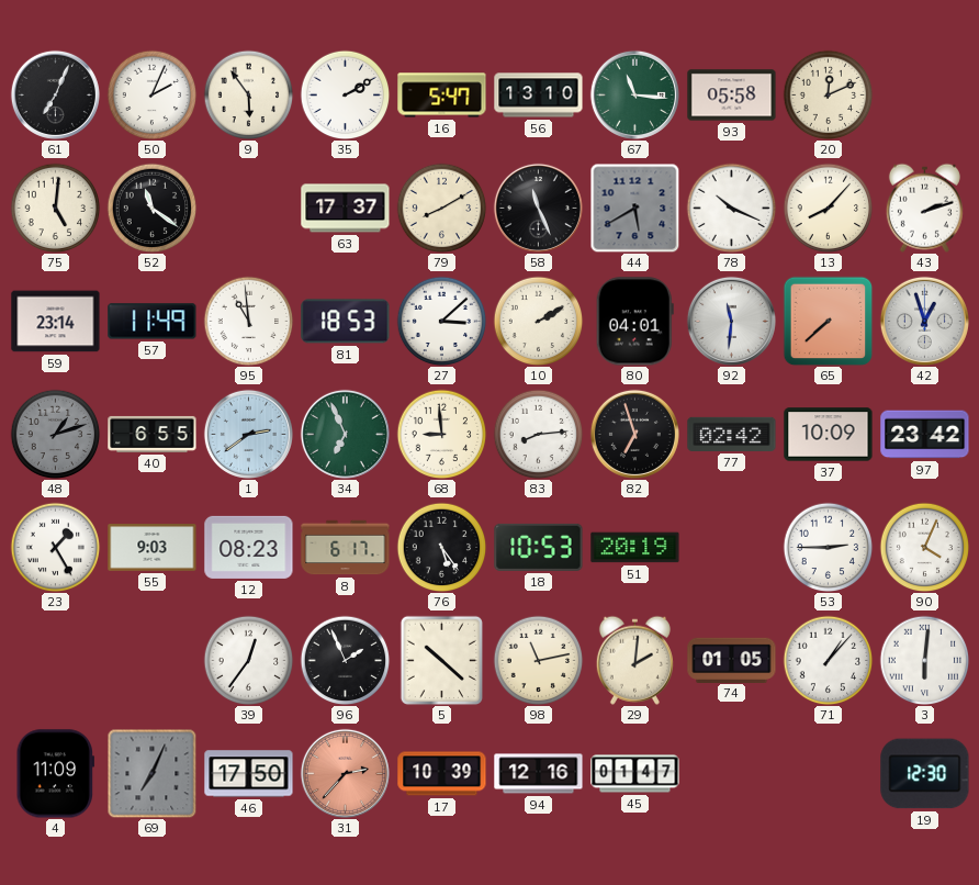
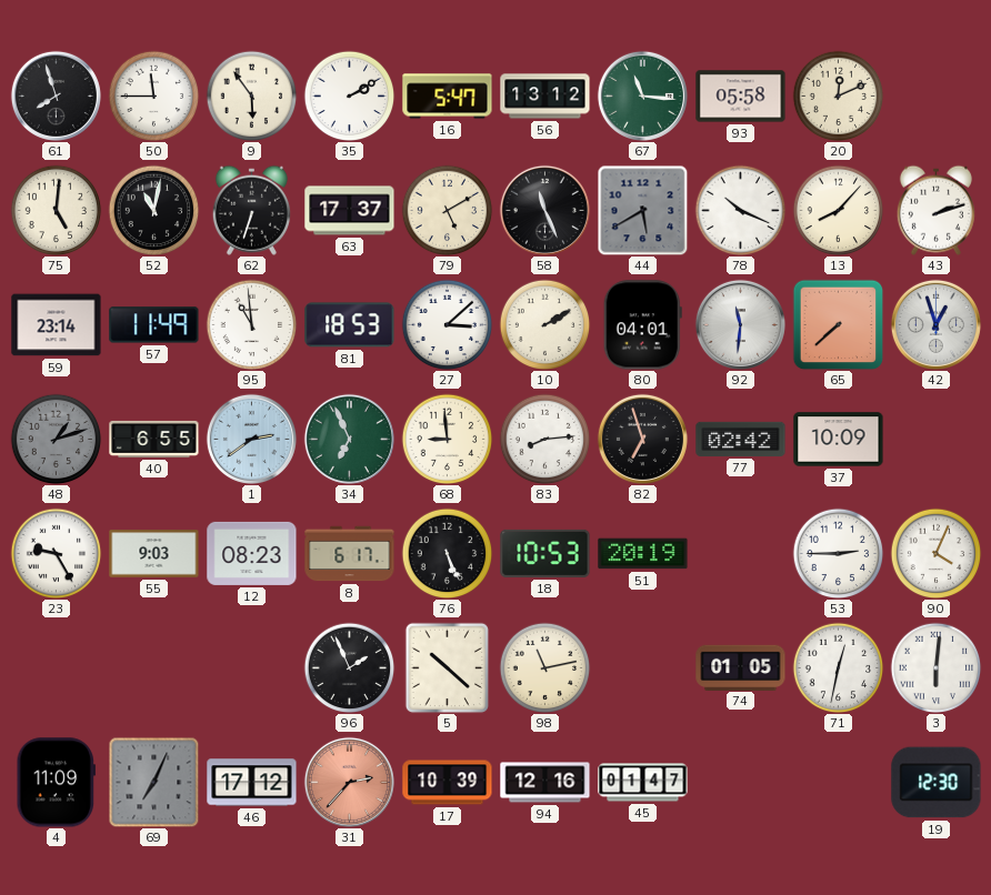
61: 7:04 -> 7:57
50: 2:04 -> 11:45
56: 13:10 -> 13:12
52: 11:21 -> 11:02
62: none -> 6:33
79: 8:10 -> 5:10
97: 23:42 -> none
23: 1:25 -> 9:25
76: 5:24 -> 5:26
39: 12:36 -> none
29: 2:01 -> none
71: 1:07 -> 12:32
46: 17:50 -> 17:12
